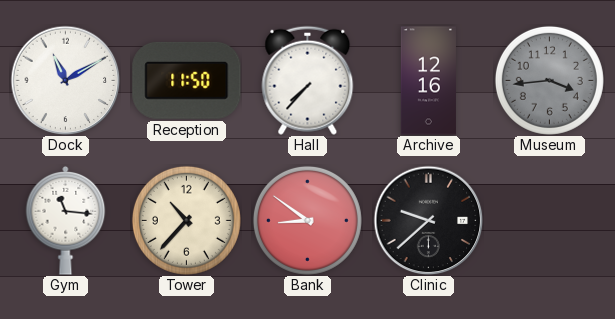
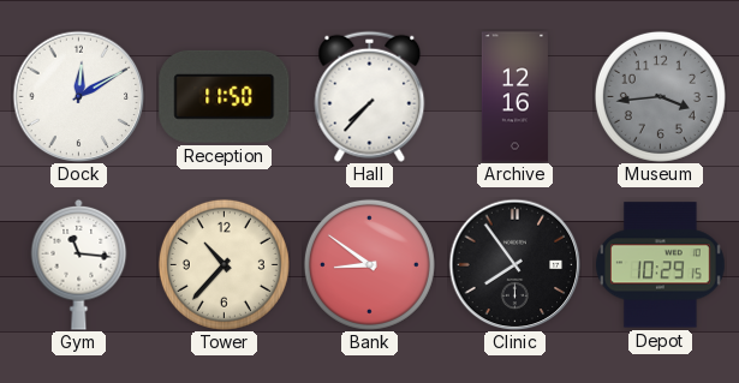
Dock: 11:10 -> 12:10
Clinic: 9:38 -> 7:54
Depot: none -> 10:29
